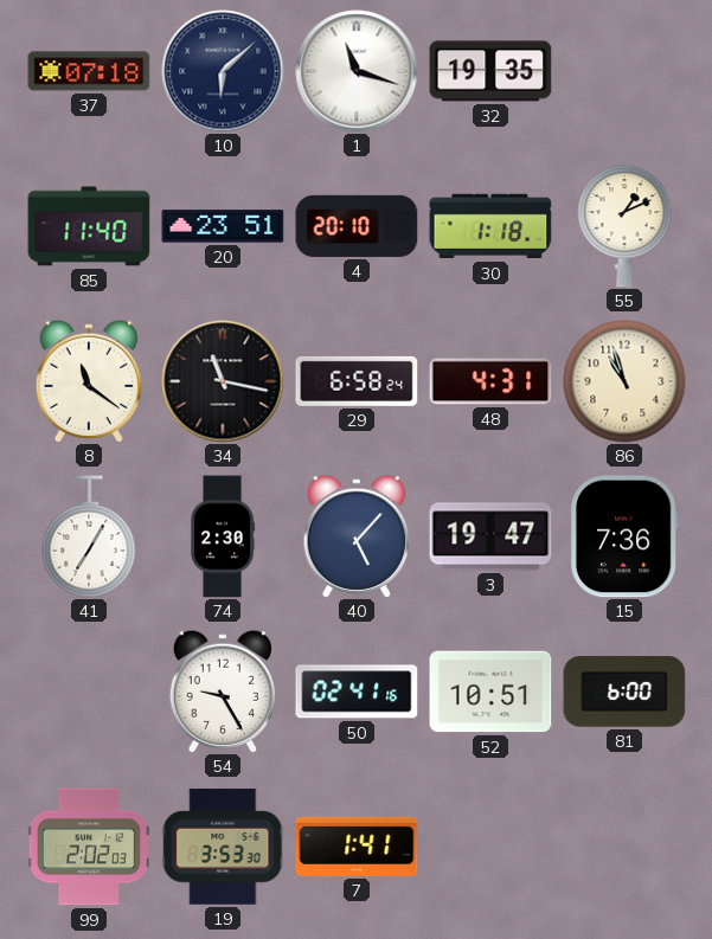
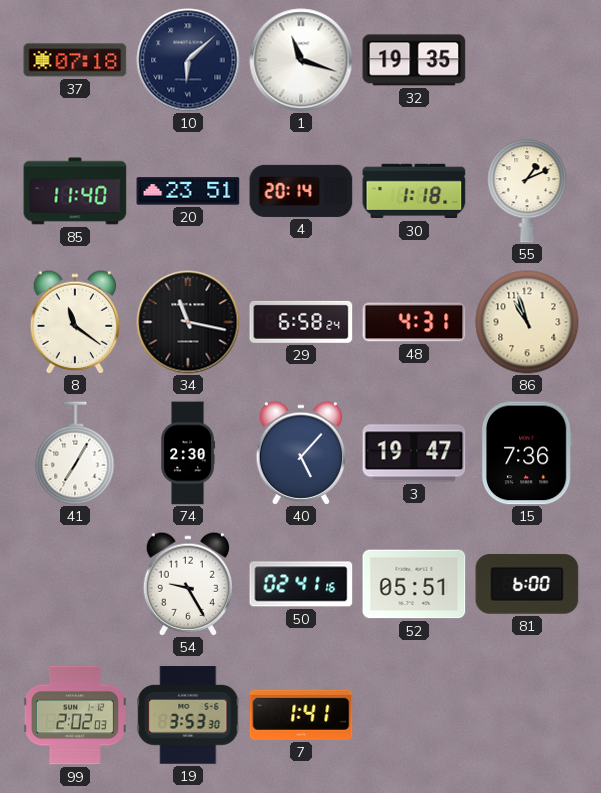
4: 20:10 -> 20:14
52: 10:51 -> 05:51
